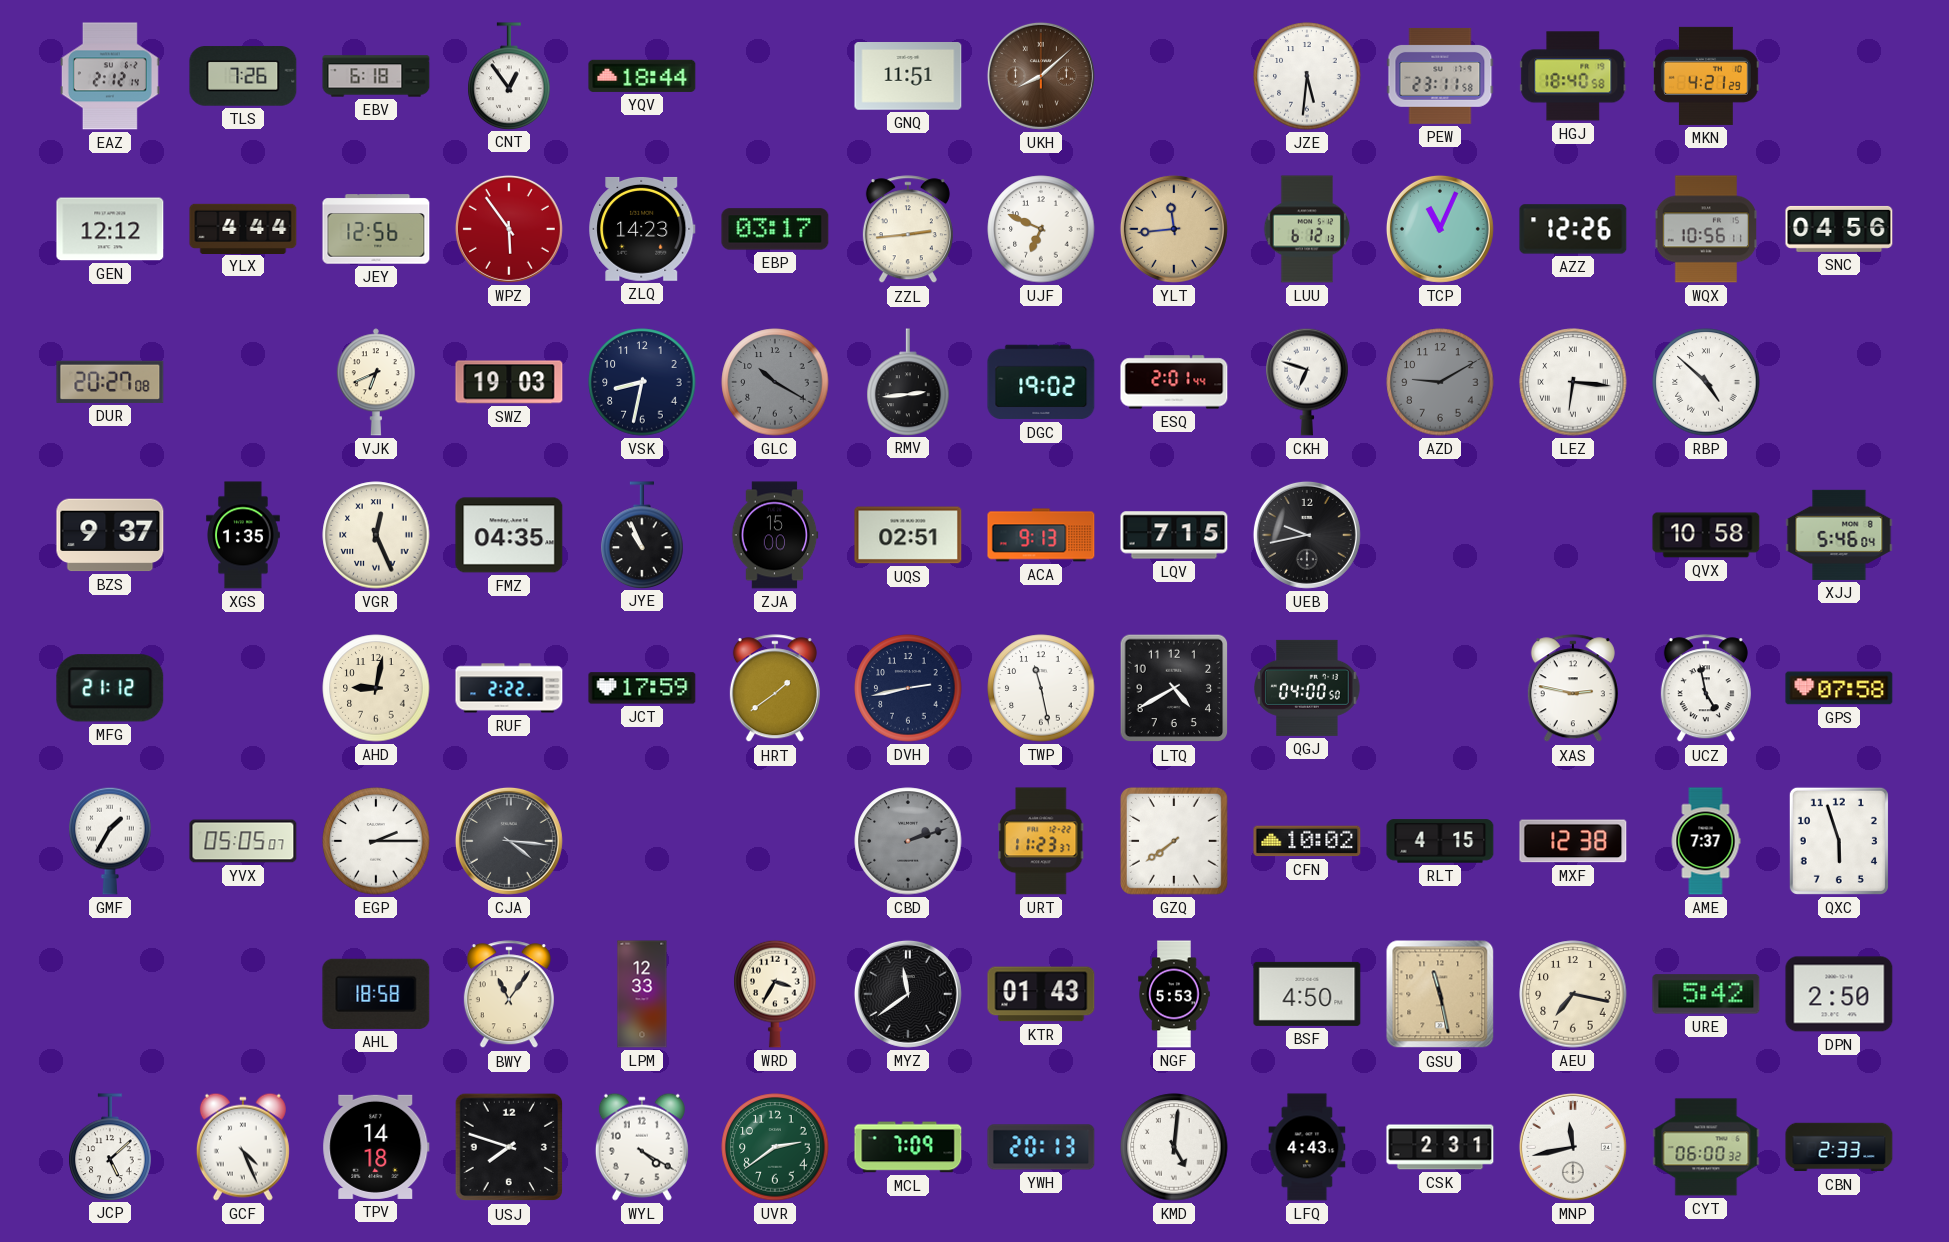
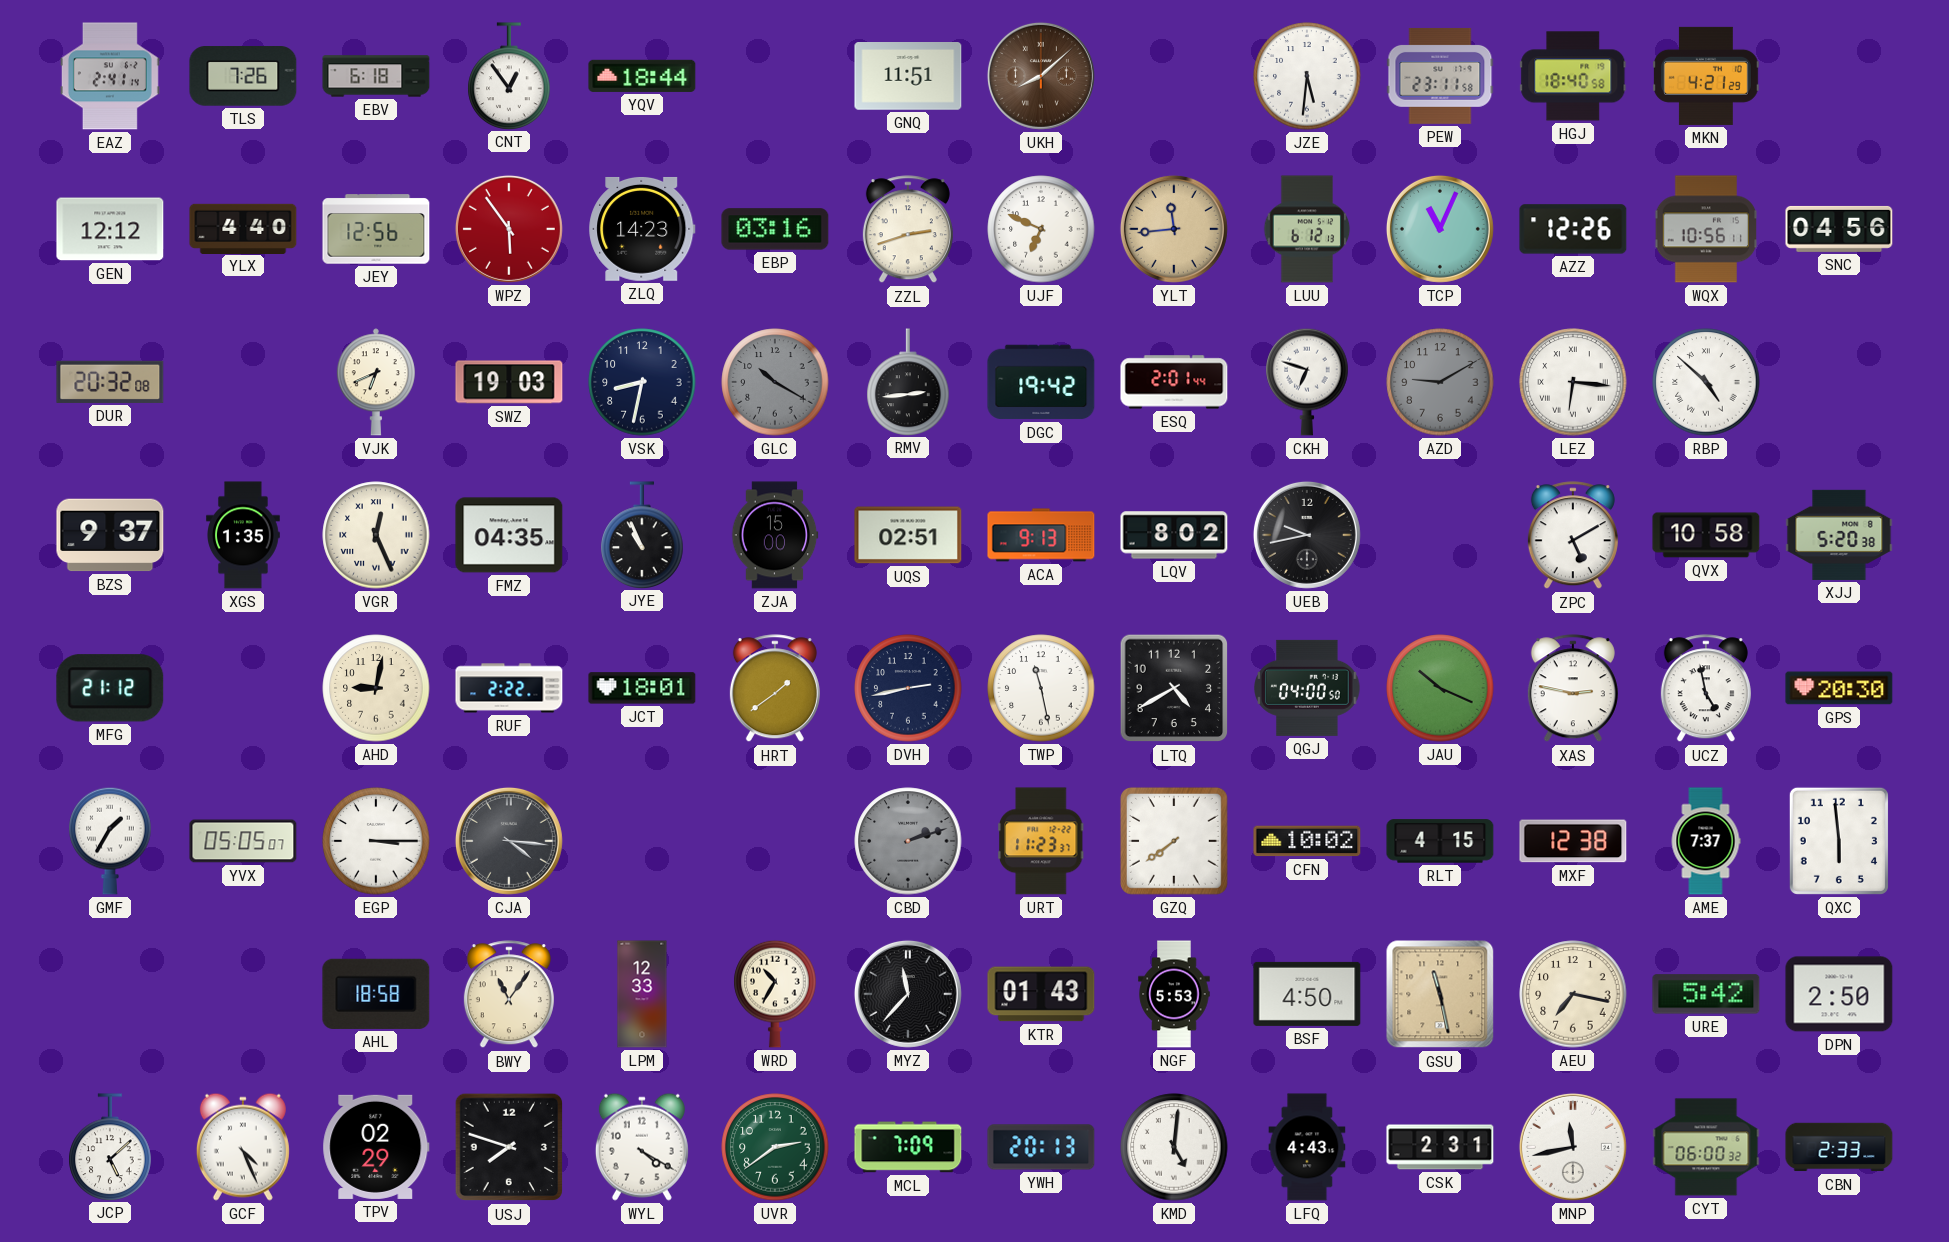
EAZ: 2:12 -> 2:41
YLX: 4:44 -> 4:40
EBP: 03:17 -> 03:16
ZZL: 2:44 -> 2:42
DUR: 20:27 -> 20:32
DGC: 19:02 -> 19:42
LQV: 7:15 -> 8:02
ZPC: none -> 5:10
XJJ: 5:46 -> 5:20
JCT: 17:59 -> 18:01
JAU: none -> 10:19
GPS: 07:58 -> 20:30
EGP: 2:15 -> 3:15
QXC: 5:57 -> 5:59
WRD: 3:35 -> 10:35
MYZ: 11:39 -> 11:37
TPV: 14:18 -> 02:29
